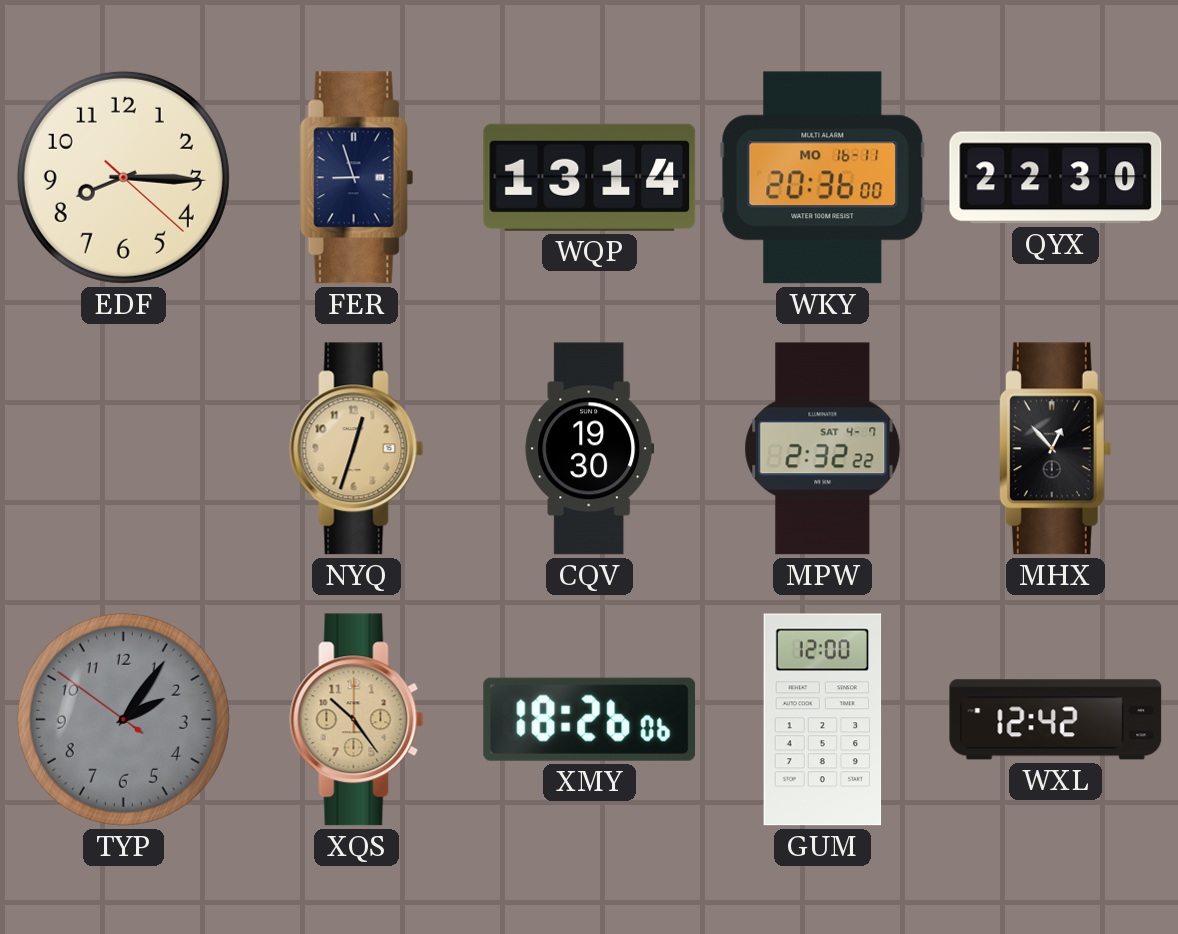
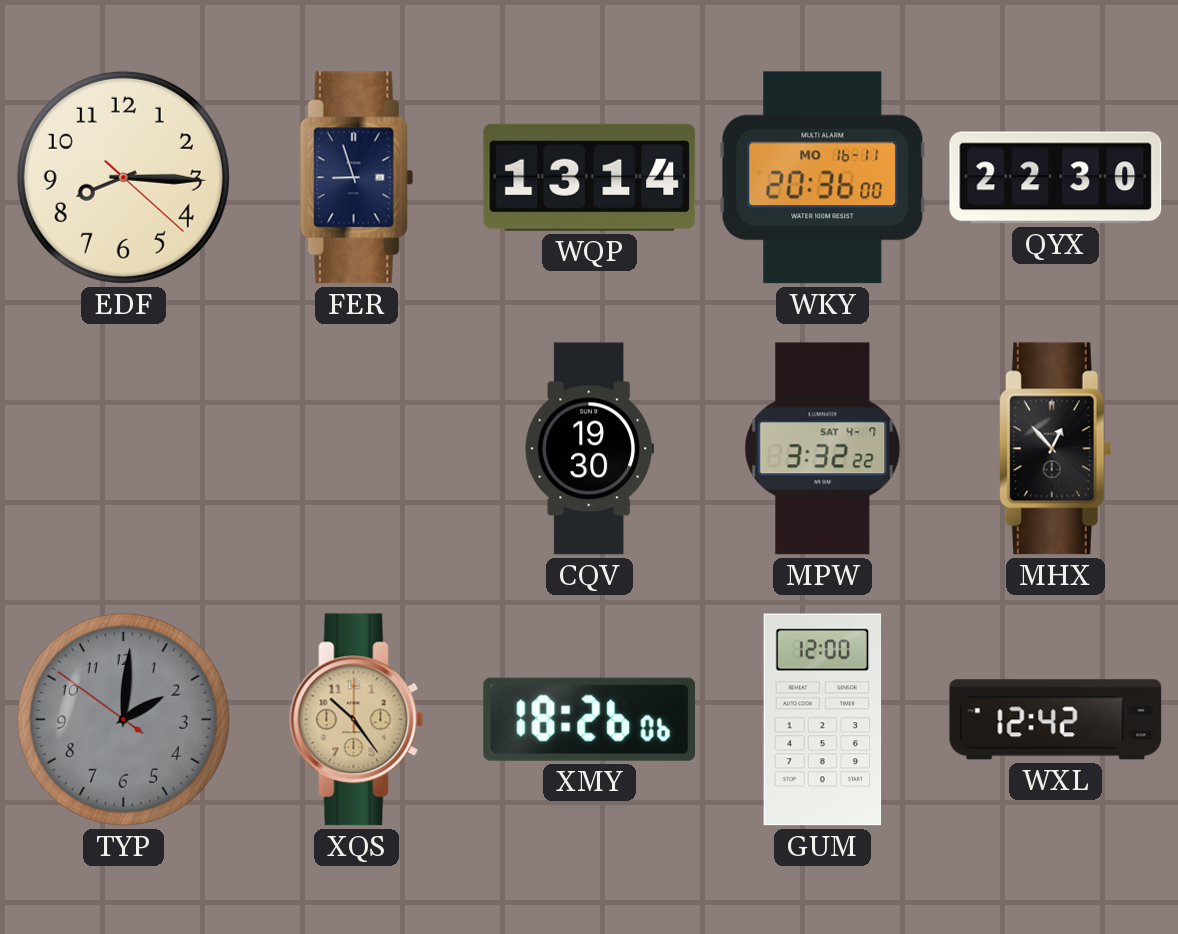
NYQ: 12:33 -> none
MPW: 2:32 -> 3:32
TYP: 2:05 -> 2:00
